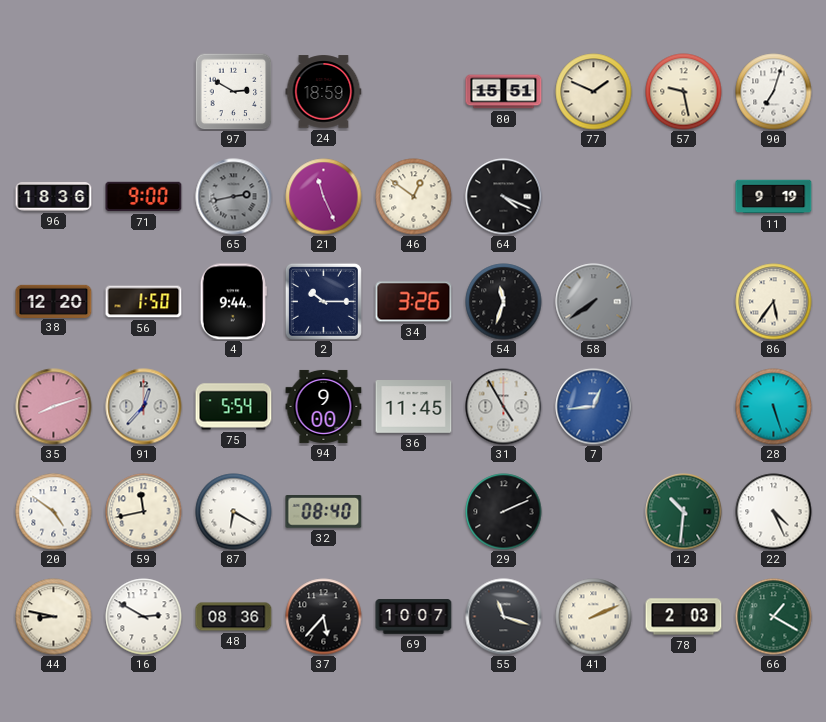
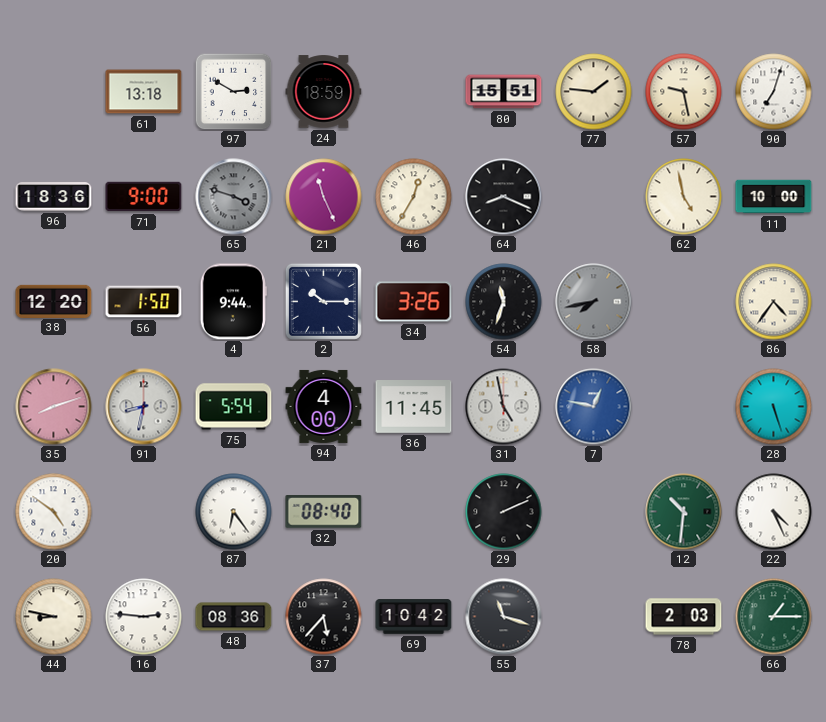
61: none -> 13:18
77: 1:49 -> 1:46
65: 2:43 -> 3:48
46: 12:51 -> 12:35
64: 4:19 -> 8:19
62: none -> 4:58
11: 9:19 -> 10:00
58: 7:39 -> 7:43
86: 5:36 -> 4:36
91: 12:37 -> 8:32
94: 9:00 -> 4:00
31: 4:55 -> 4:58
7: 12:44 -> 12:47
59: 11:43 -> none
87: 6:20 -> 6:24
16: 2:50 -> 2:46
69: 10:07 -> 10:42
41: 2:11 -> none
66: 1:20 -> 1:15
